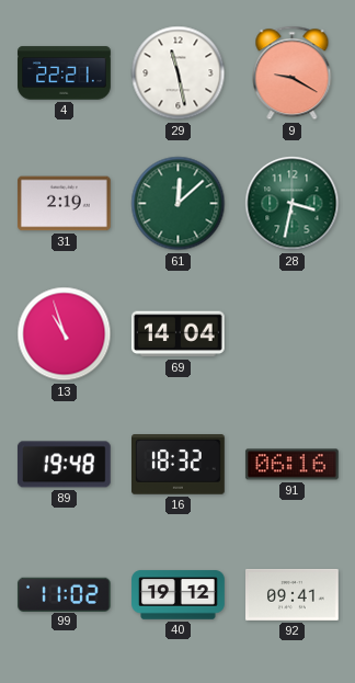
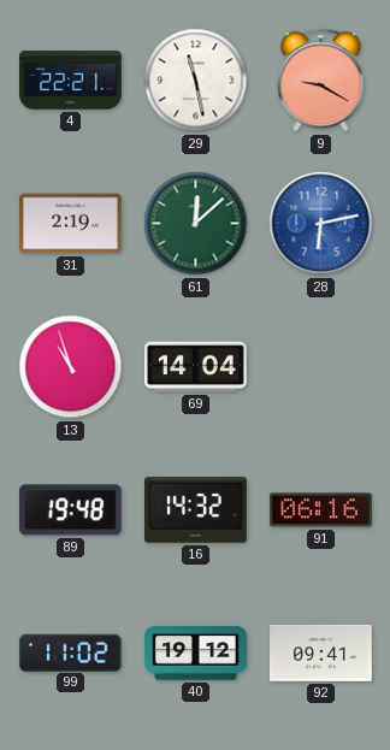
28: 3:32 -> 6:13
28 dial: green -> blue
16: 18:32 -> 14:32
